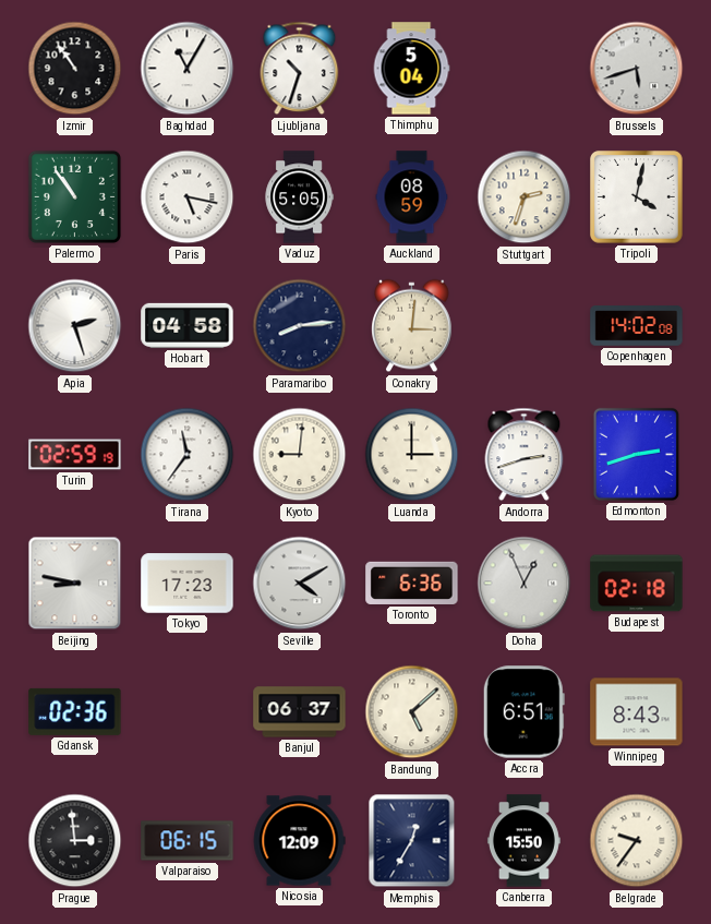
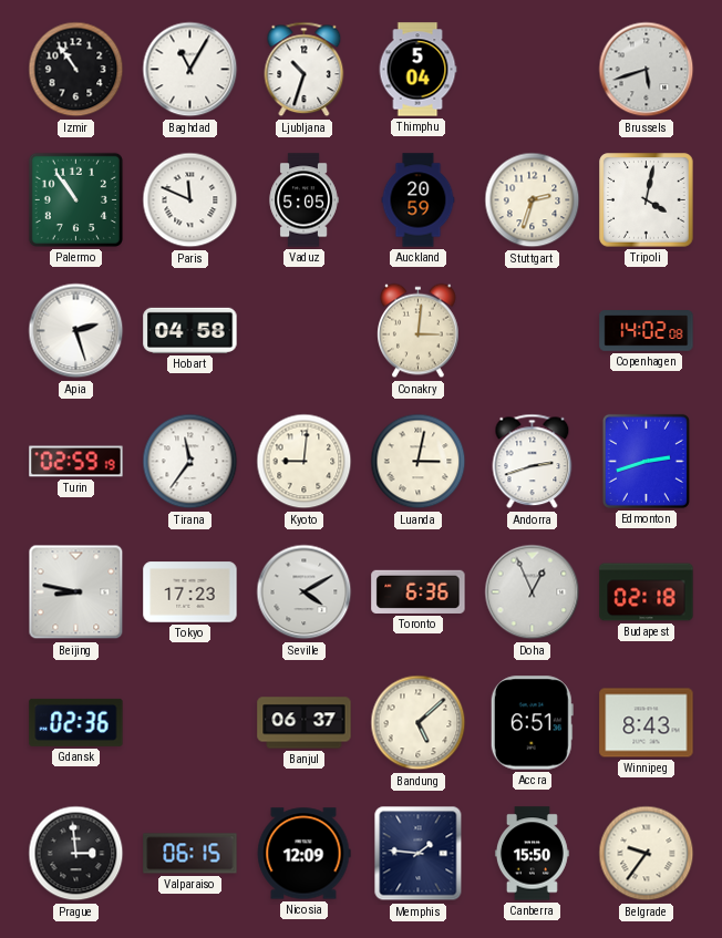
Paris: 5:17 -> 11:49
Auckland: 08:59 -> 20:59
Paramaribo: 8:14 -> none
Luanda: 3:00 -> 3:02
Memphis: 12:35 -> 1:46
